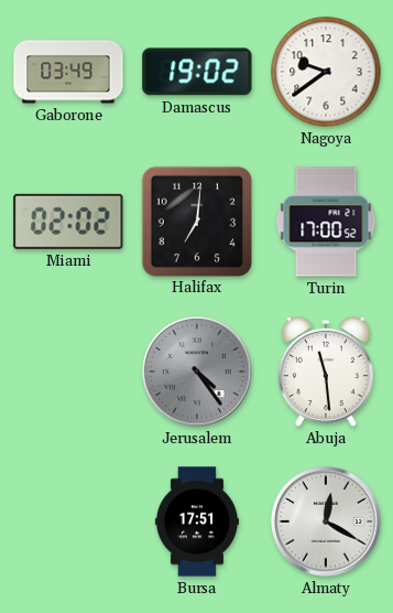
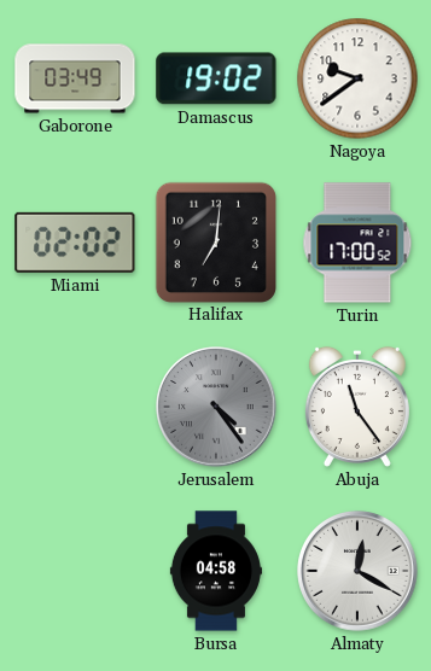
Abuja: 11:29 -> 11:24
Bursa: 17:51 -> 04:58
